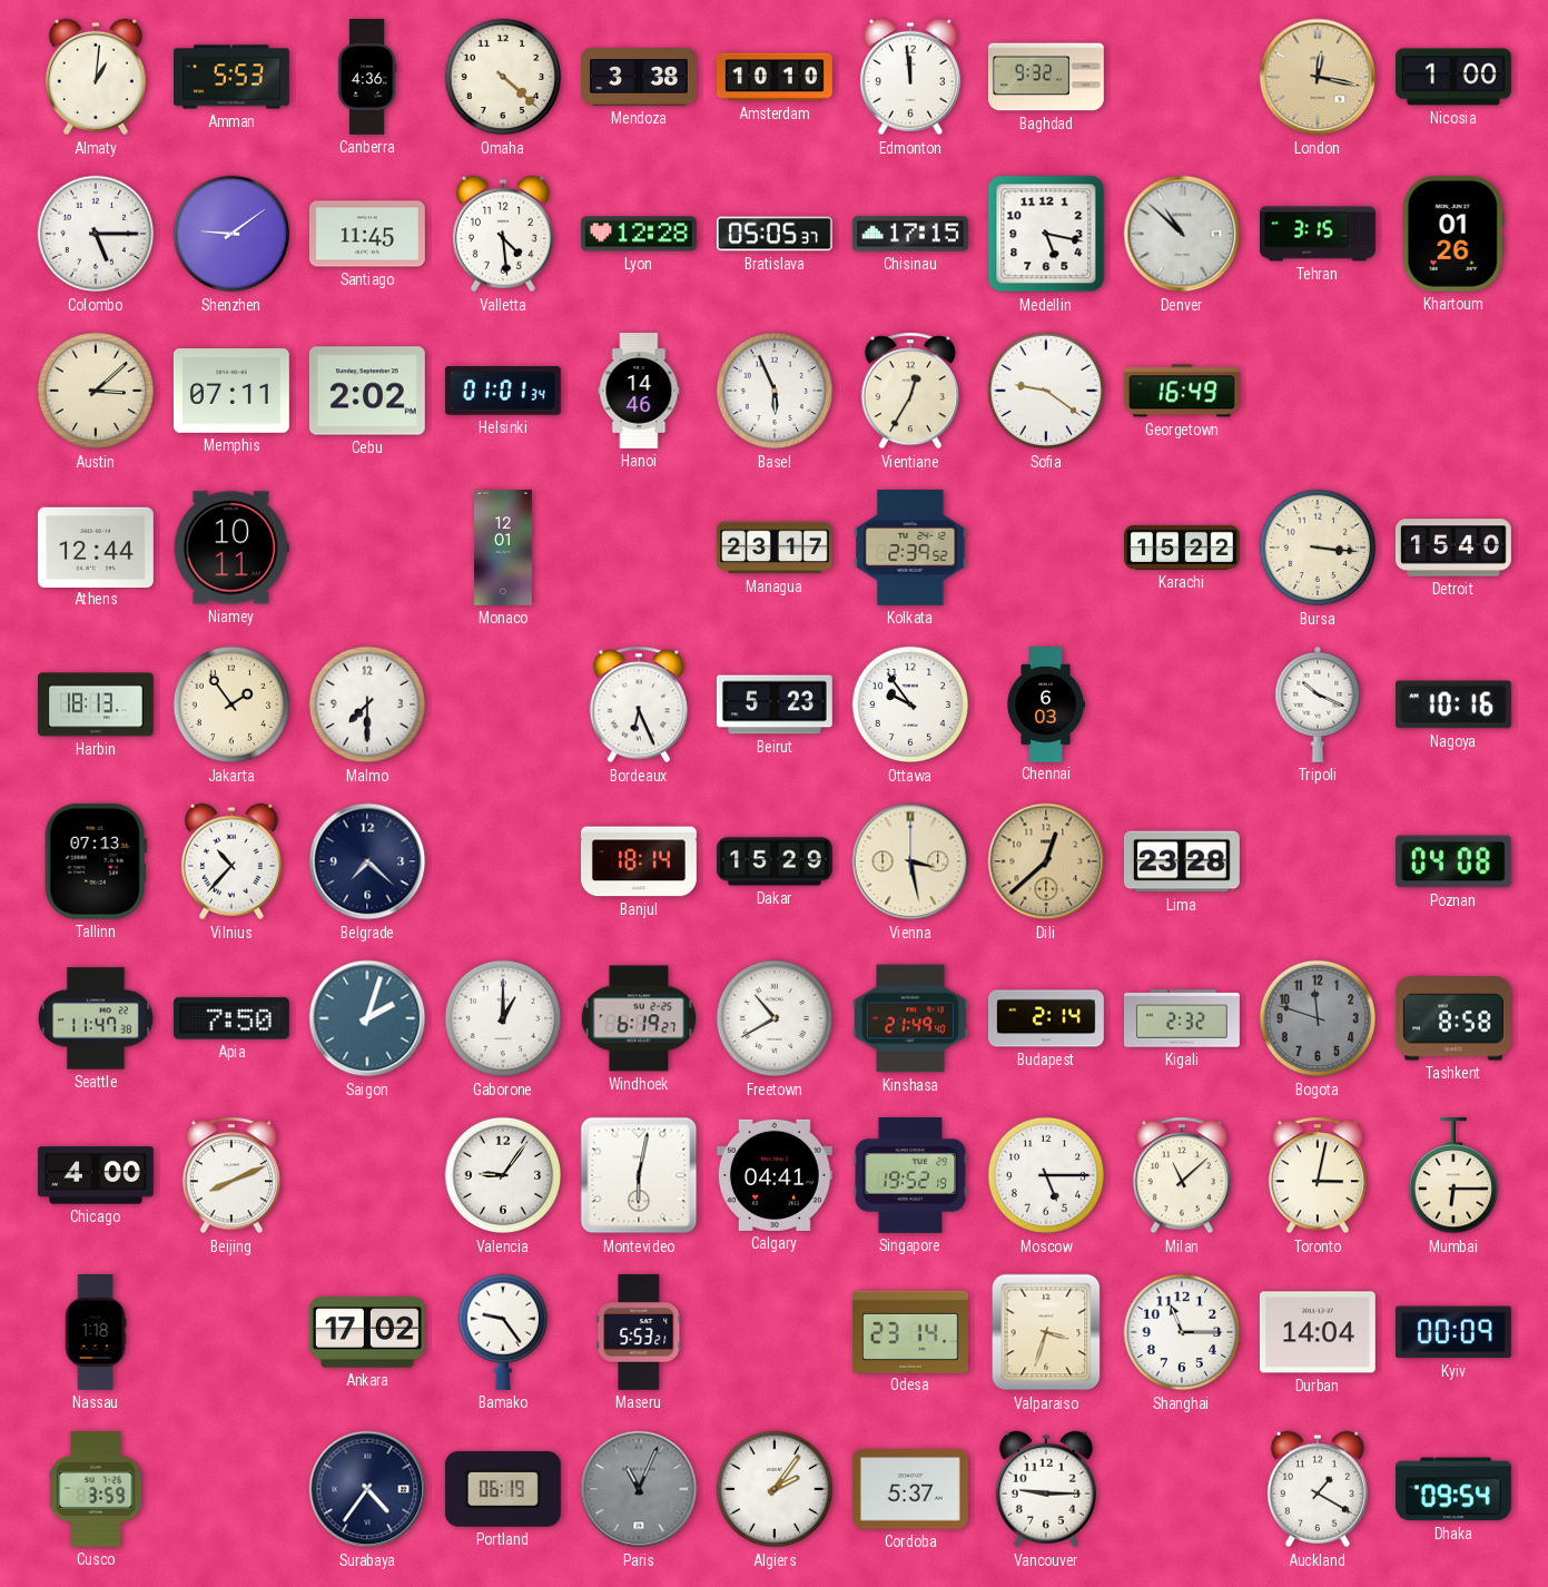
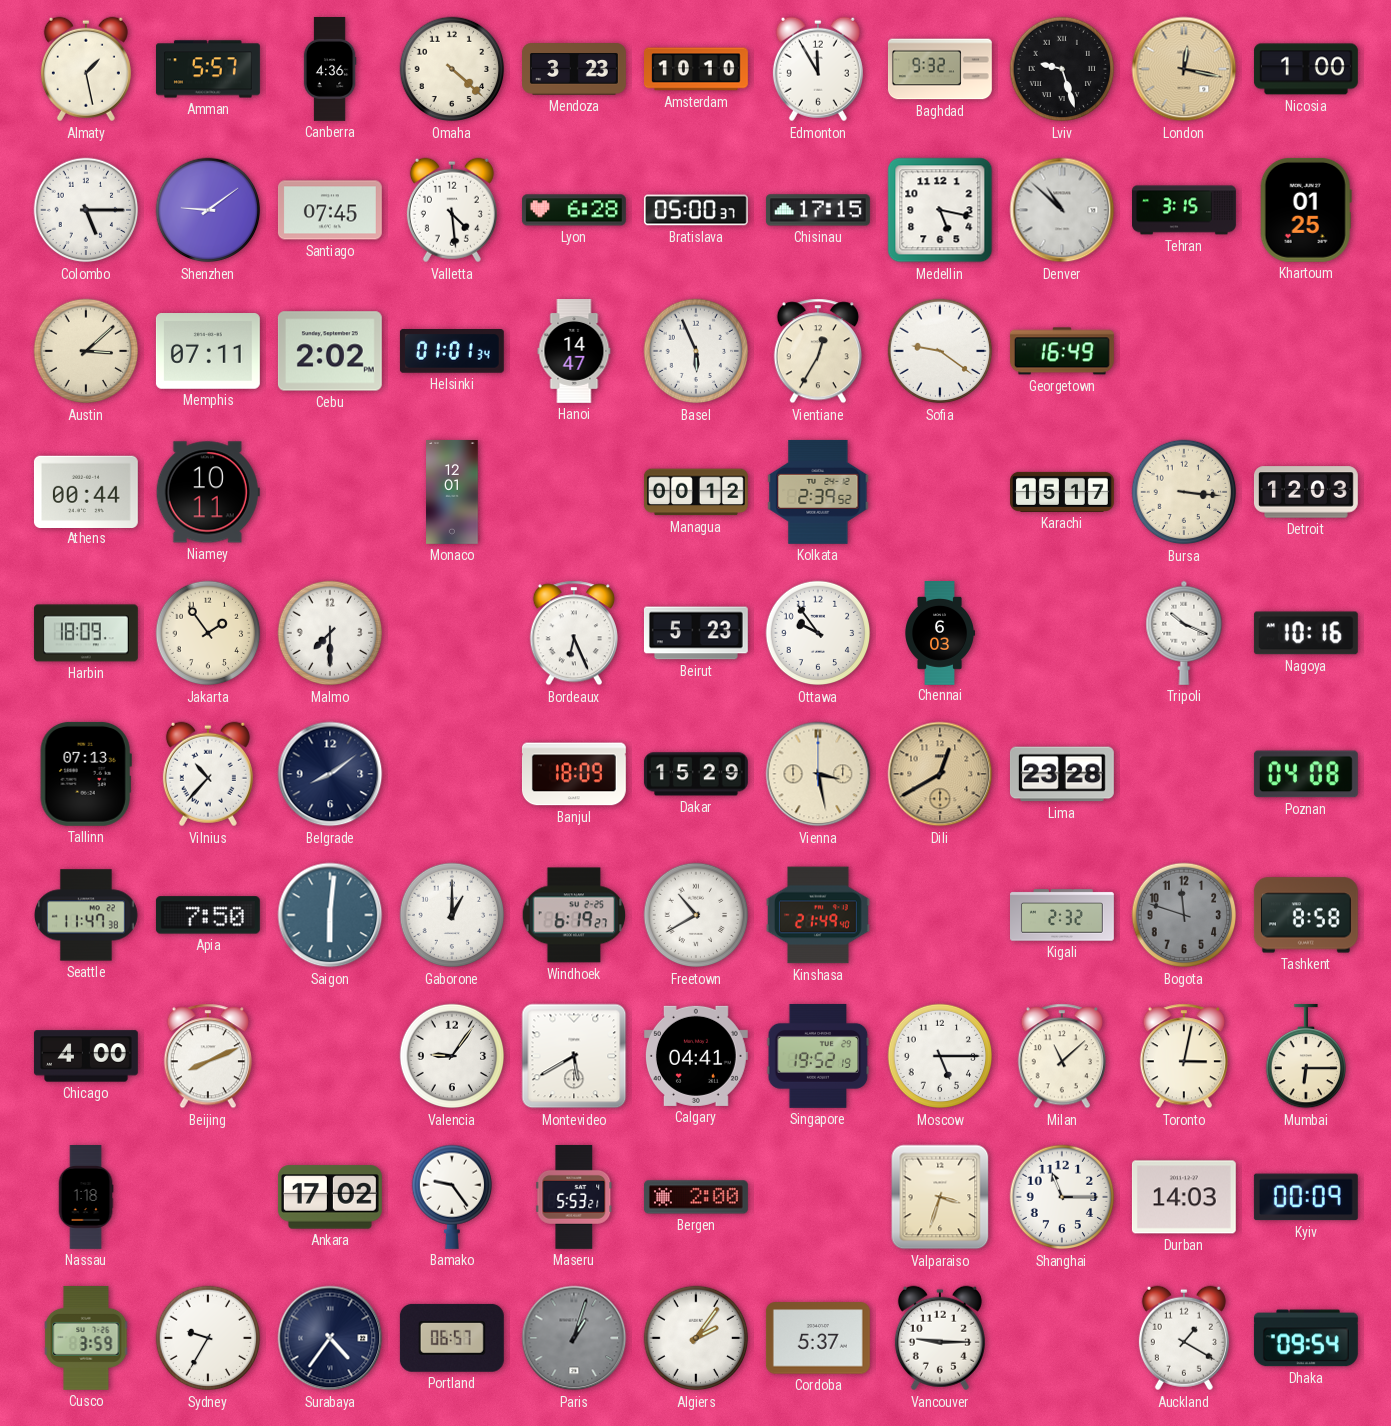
Almaty: 1:01 -> 1:28
Amman: 5:53 -> 5:57
Mendoza: 3:38 -> 3:23
Edmonton: 11:59 -> 11:55
Lviv: none -> 9:27
Santiago: 11:45 -> 07:45
Lyon: 12:28 -> 6:28
Bratislava: 05:05 -> 05:00
Khartoum: 01:26 -> 01:25
Hanoi: 14:46 -> 14:47
Athens: 12:44 -> 00:44
Managua: 23:17 -> 00:12
Karachi: 15:22 -> 15:17
Detroit: 15:40 -> 12:03
Harbin: 18:13 -> 18:09
Belgrade: 7:22 -> 8:09
Banjul: 18:14 -> 18:09
Dili: 12:38 -> 12:40
Saigon: 2:03 -> 6:01
Budapest: 2:14 -> none
Montevideo: 6:02 -> 5:40
Bergen: none -> 2:00
Odesa: 23:14 -> none
Durban: 14:04 -> 14:03
Sydney: none -> 9:35
Portland: 06:19 -> 06:57
Paris: 11:04 -> 1:03
